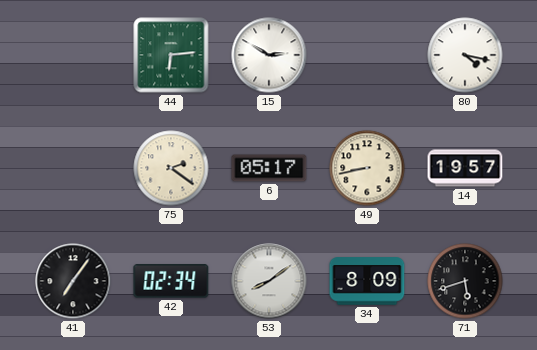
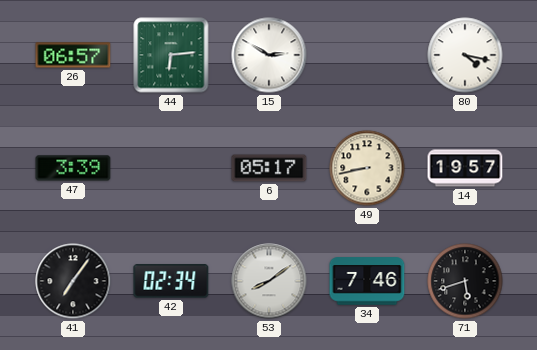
26: none -> 06:57
47: none -> 3:39
75: 2:21 -> none
34: 8:09 -> 7:46
